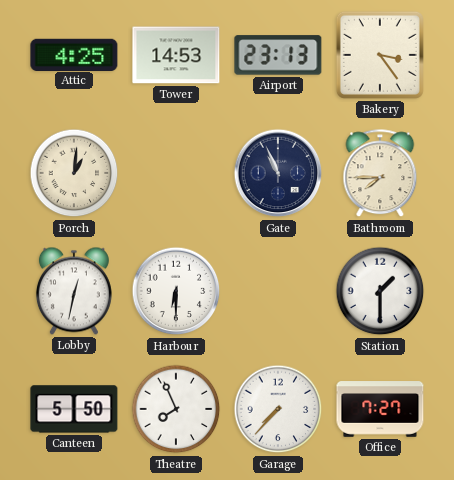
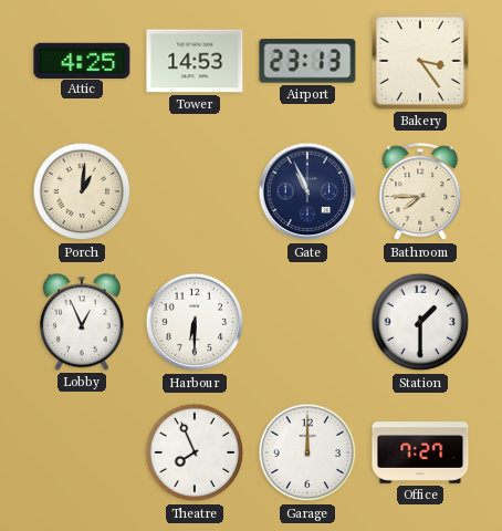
Lobby: 12:32 -> 12:56
Canteen: 5:50 -> none
Garage: 7:37 -> 12:00
